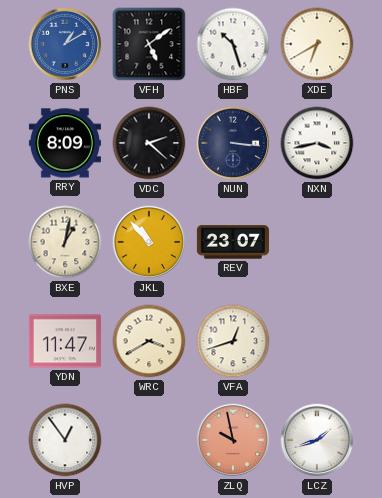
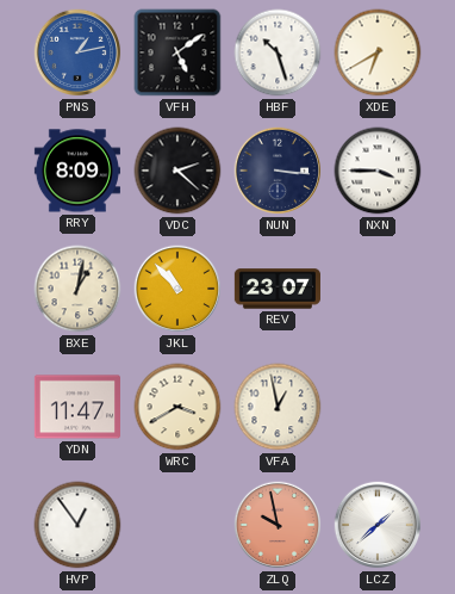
PNS: 1:10 -> 1:13
NXN: 3:43 -> 3:45
VFA: 12:42 -> 12:58
LCZ: 1:42 -> 1:38
